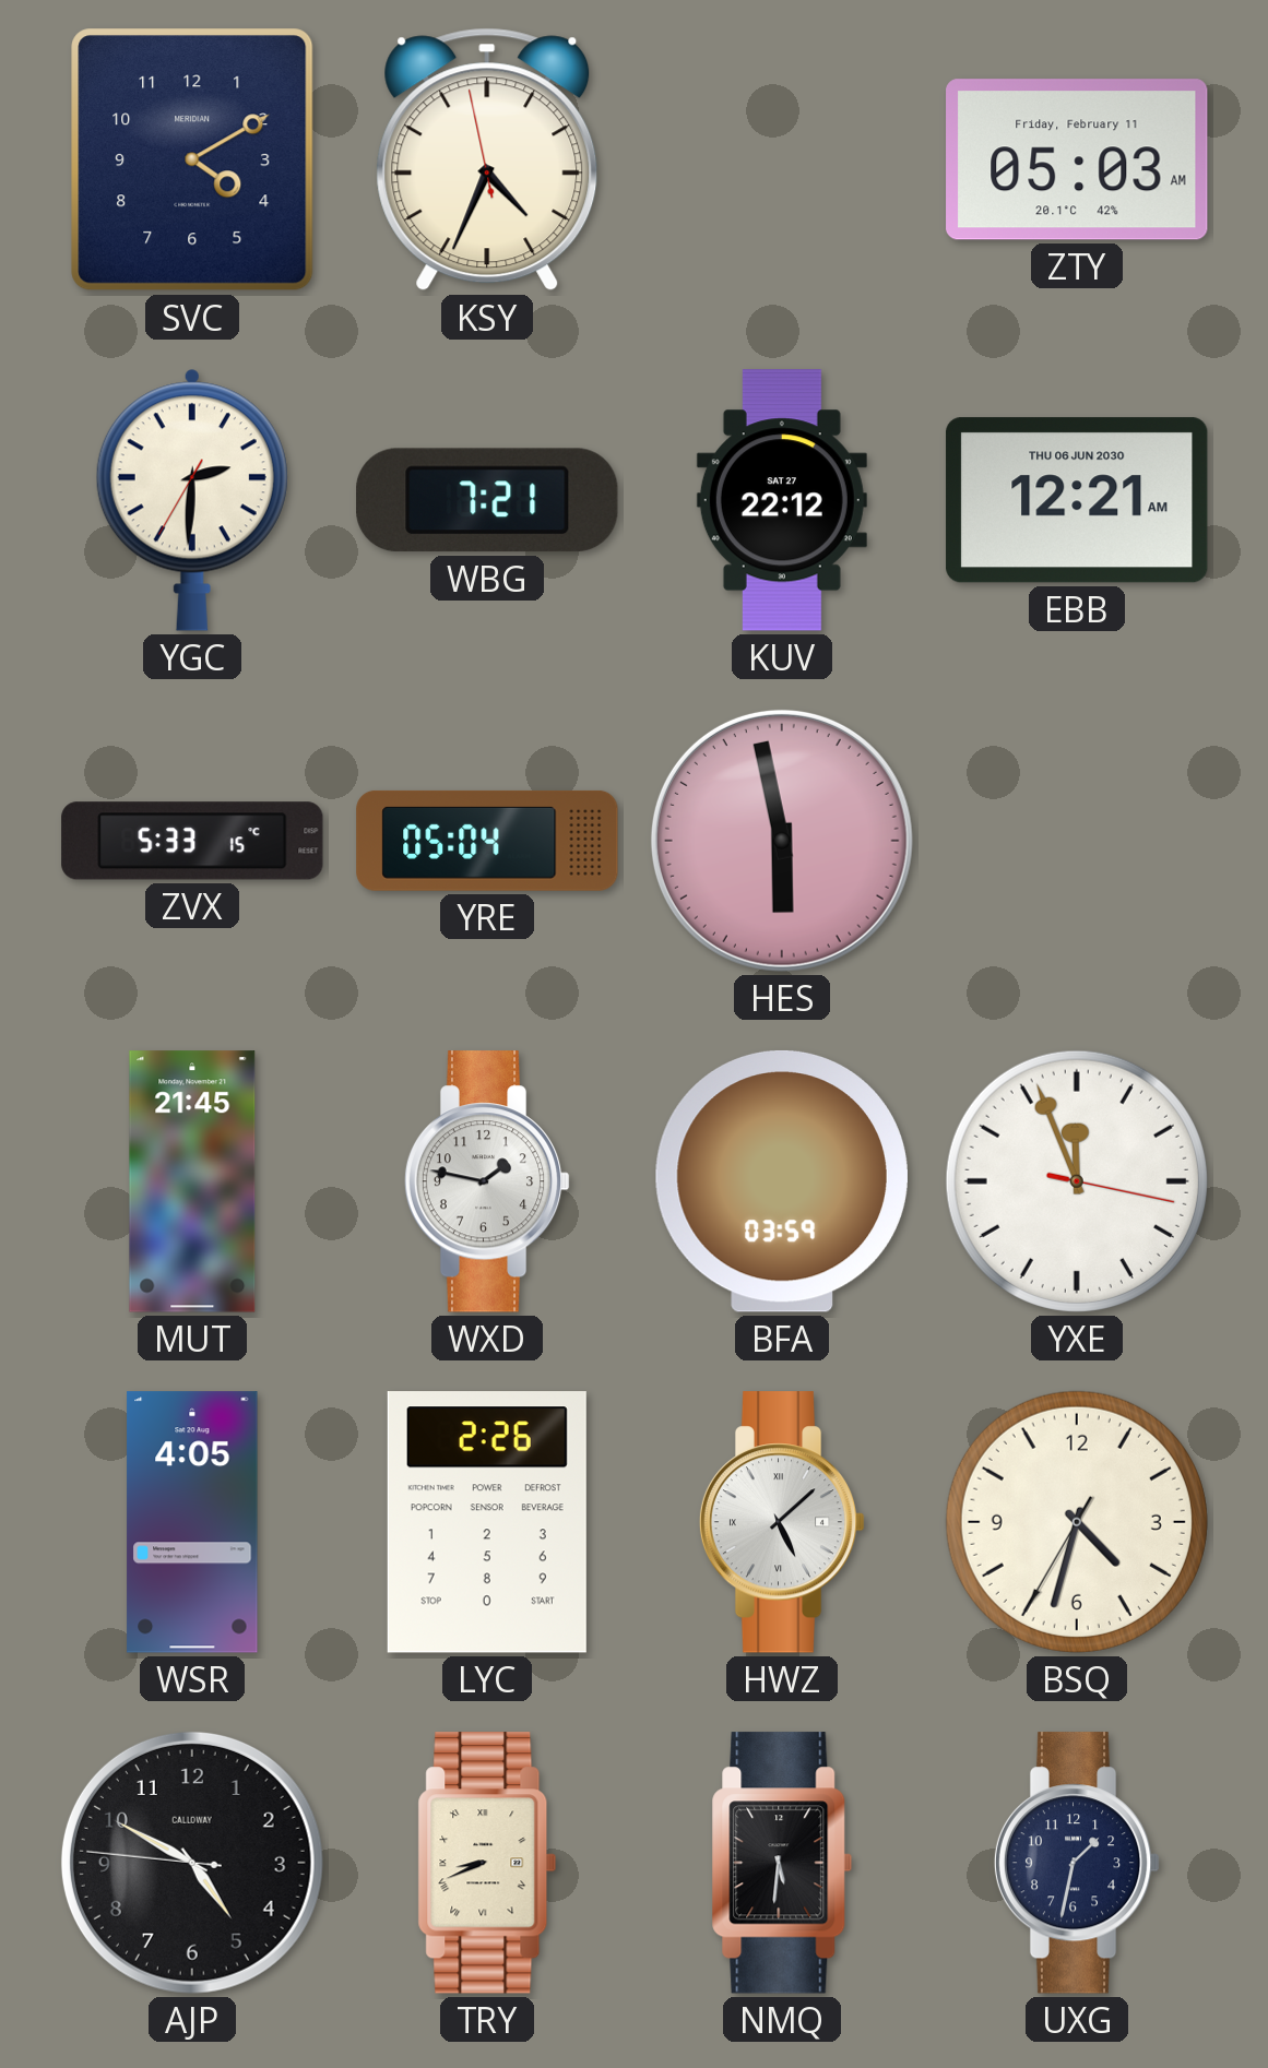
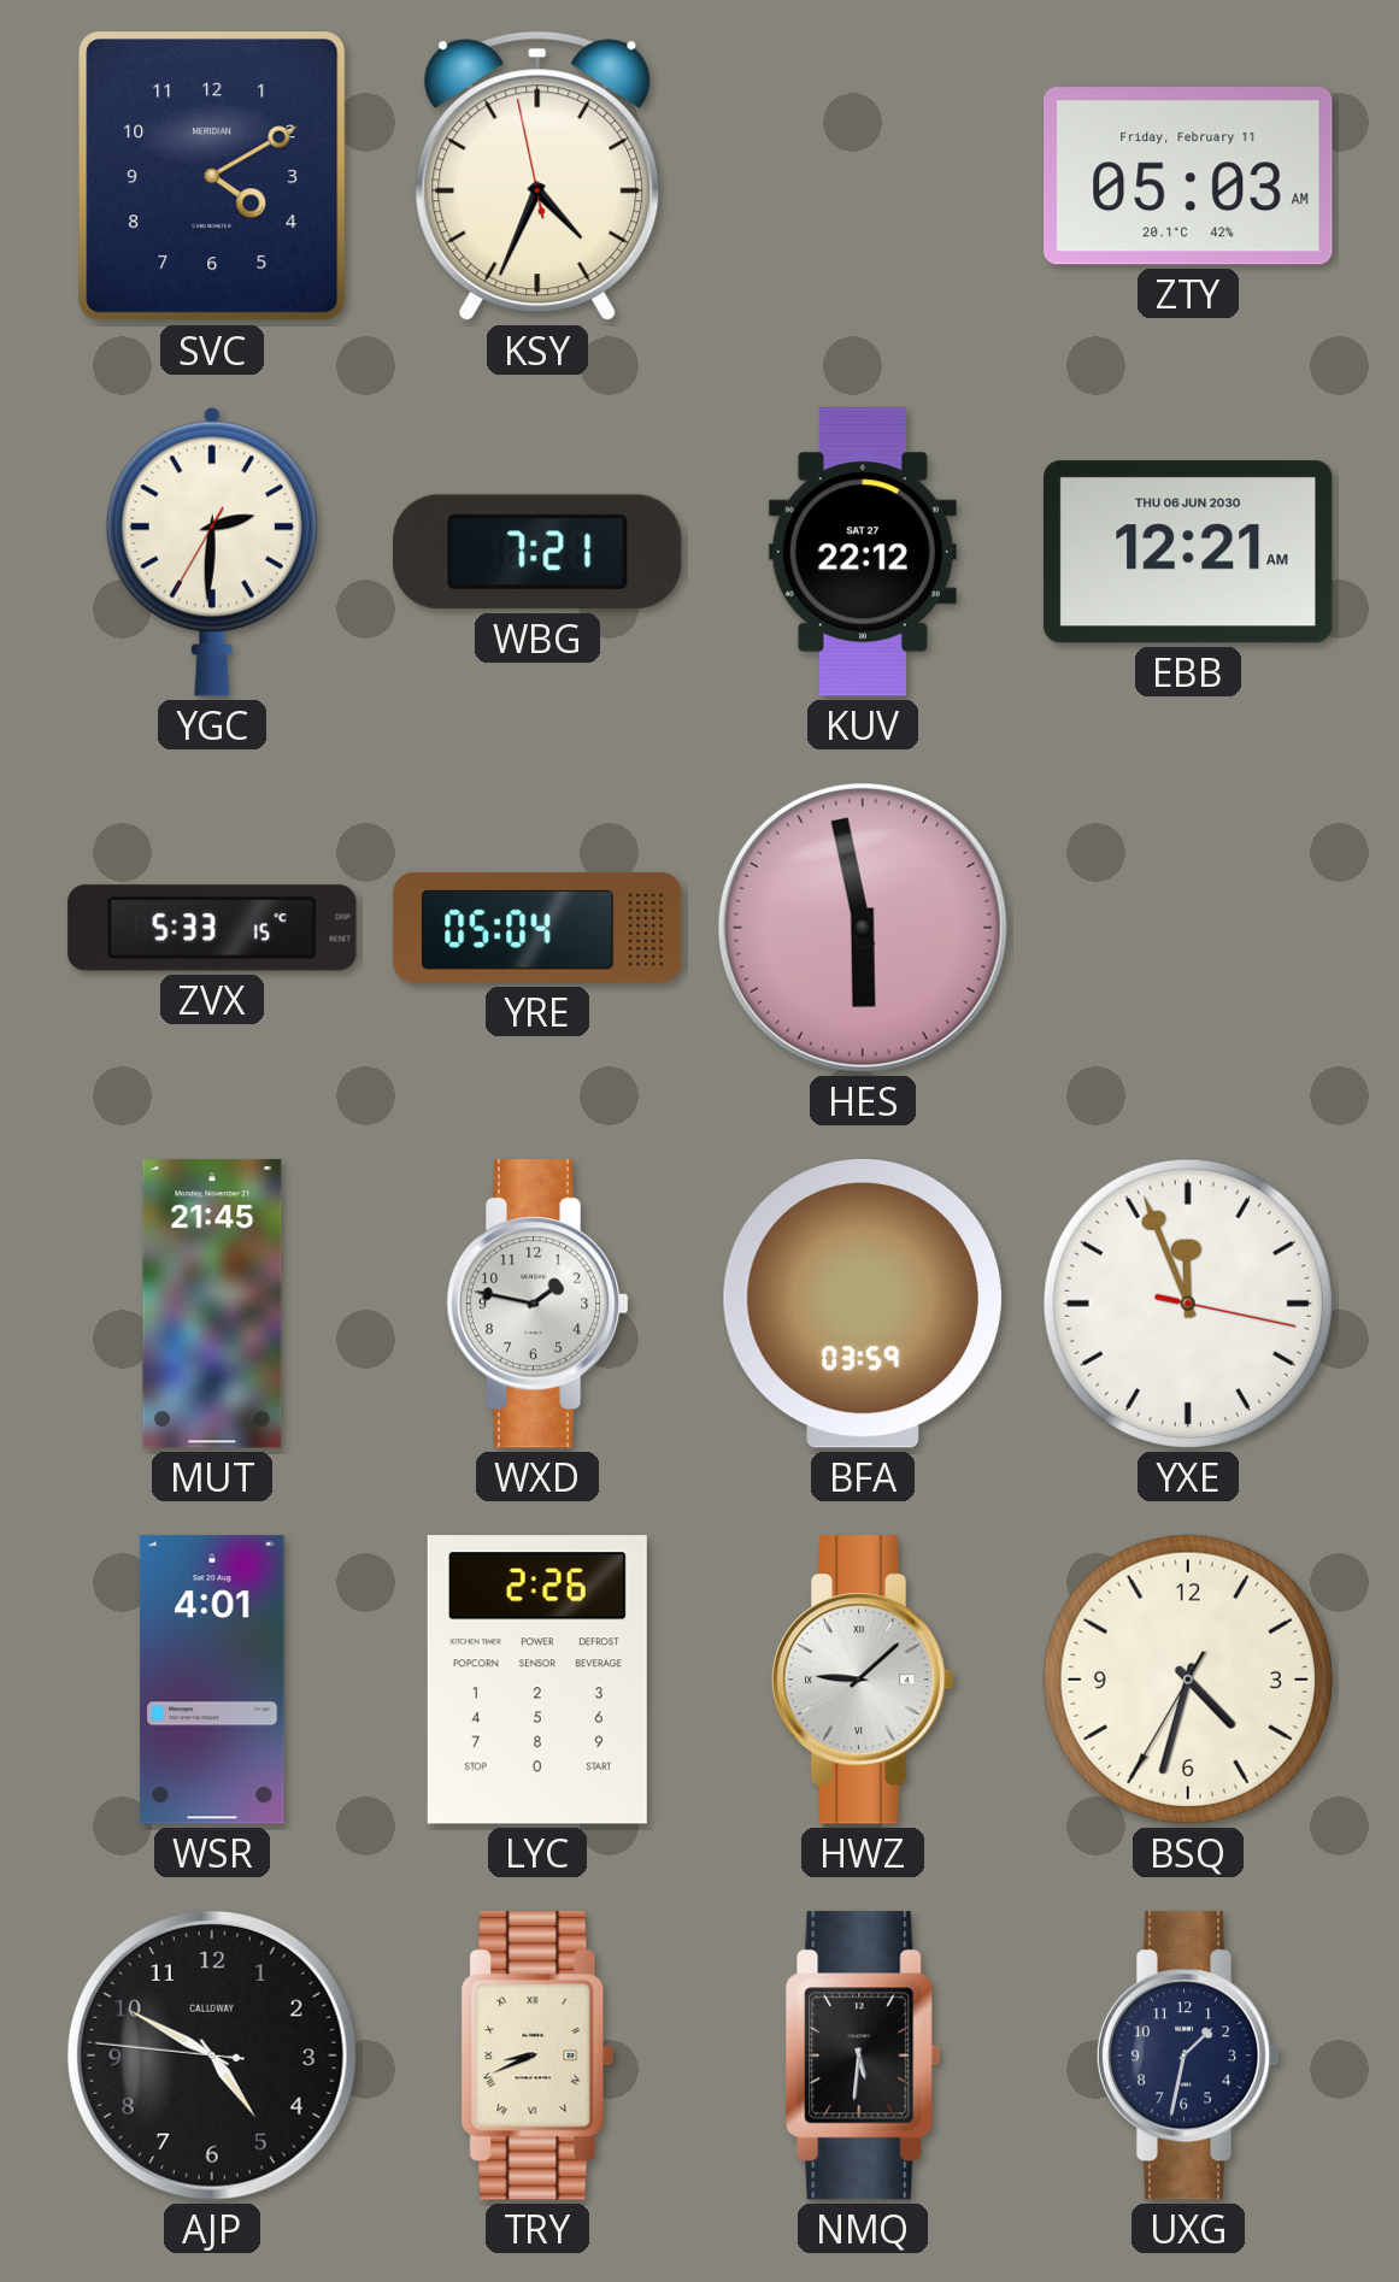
WSR: 4:05 -> 4:01
HWZ: 5:08 -> 9:08
